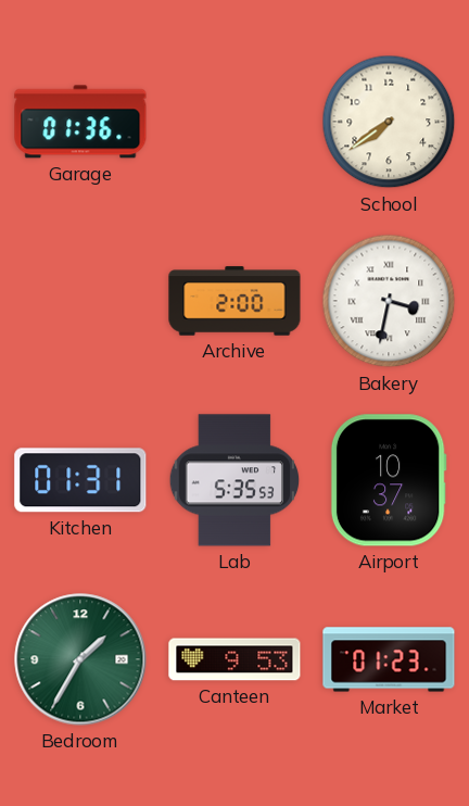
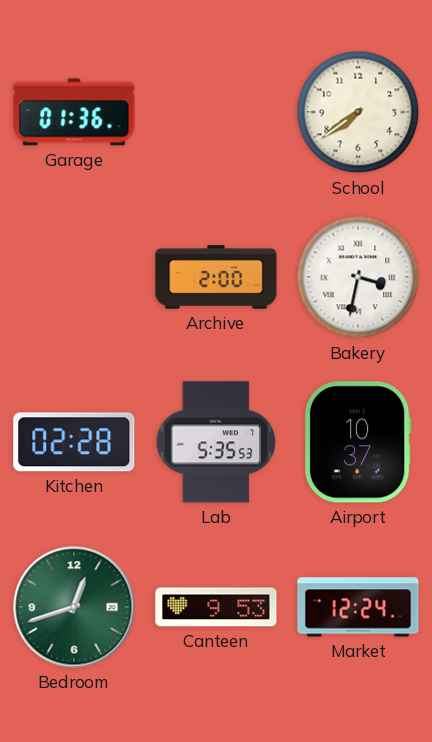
Kitchen: 01:31 -> 02:28
Bedroom: 1:35 -> 12:42
Market: 01:23 -> 12:24
